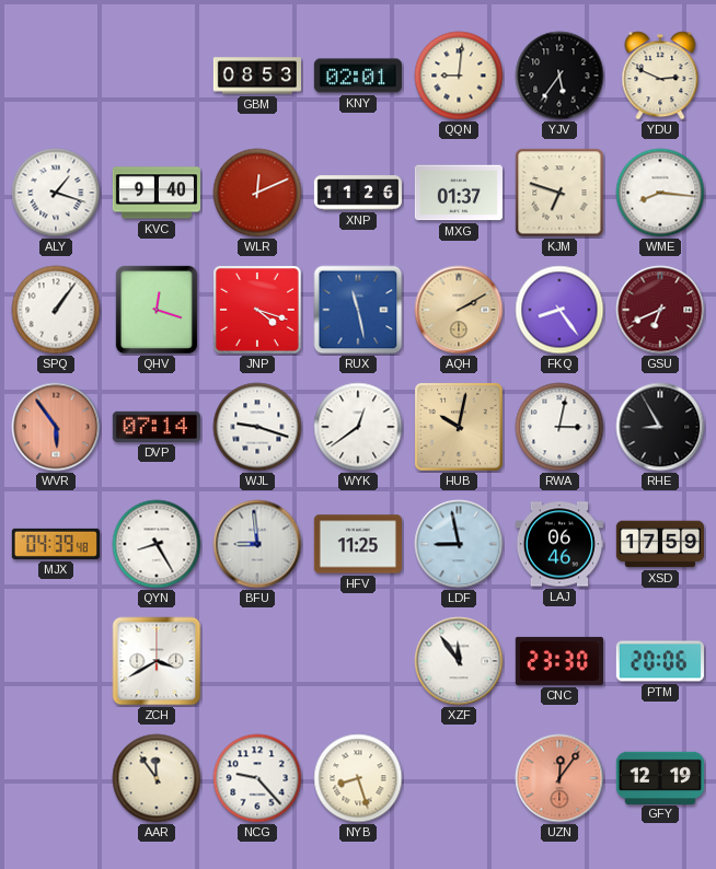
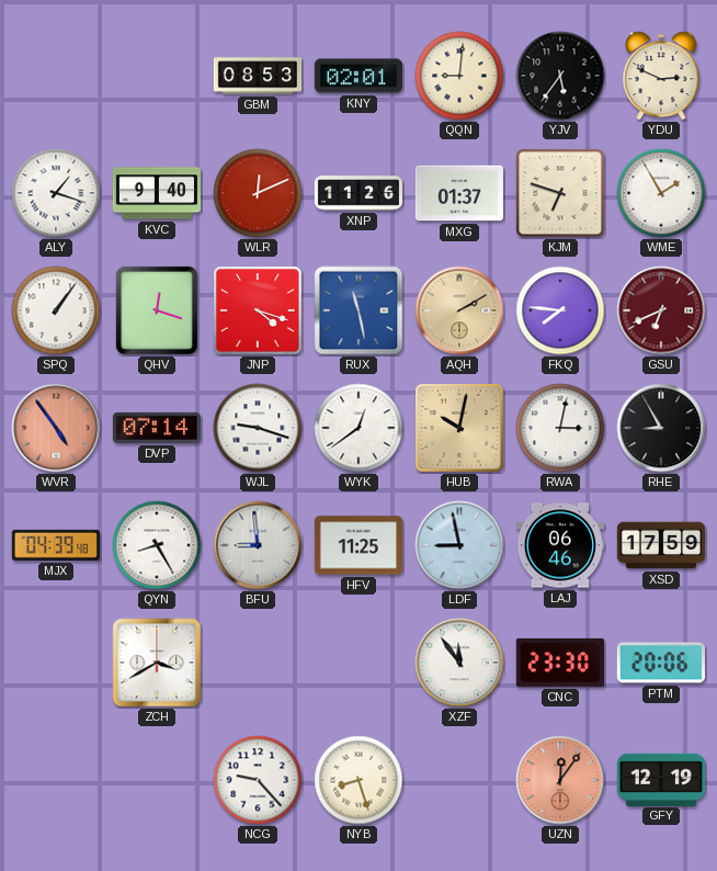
WME: 8:16 -> 1:55
FKQ: 8:24 -> 7:46
WVR: 5:54 -> 4:54
AAR: 11:54 -> none
